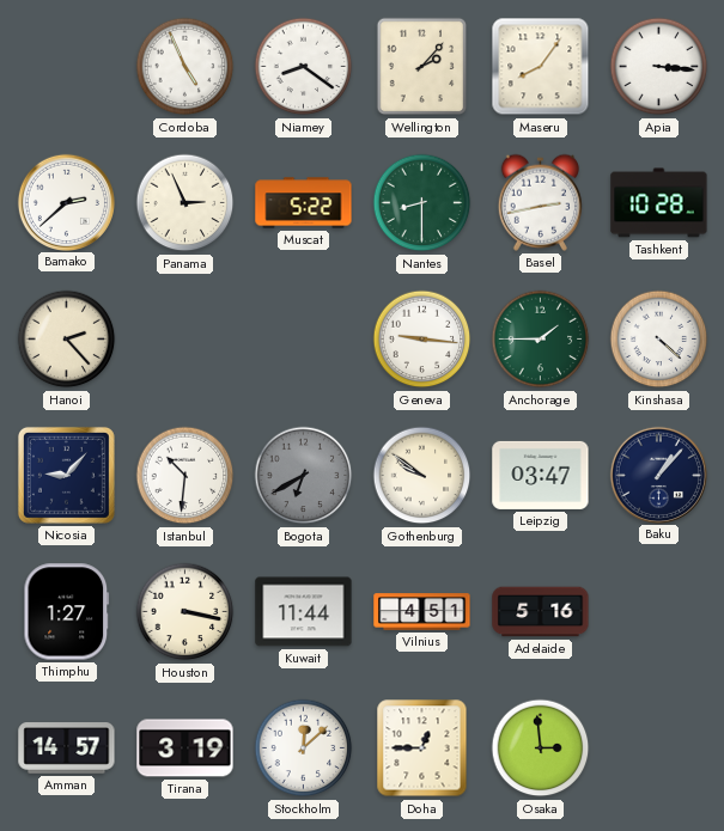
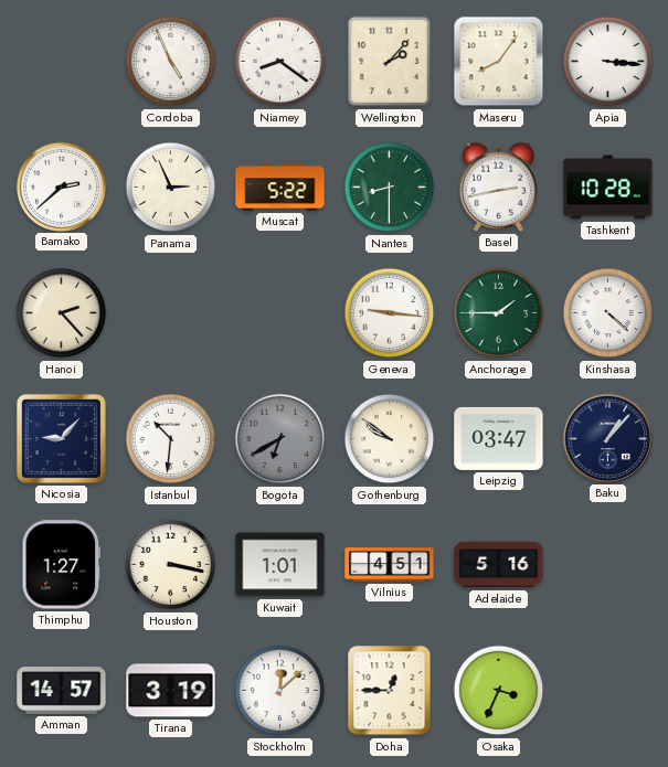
Kuwait: 11:44 -> 1:01
Osaka: 2:59 -> 3:34
